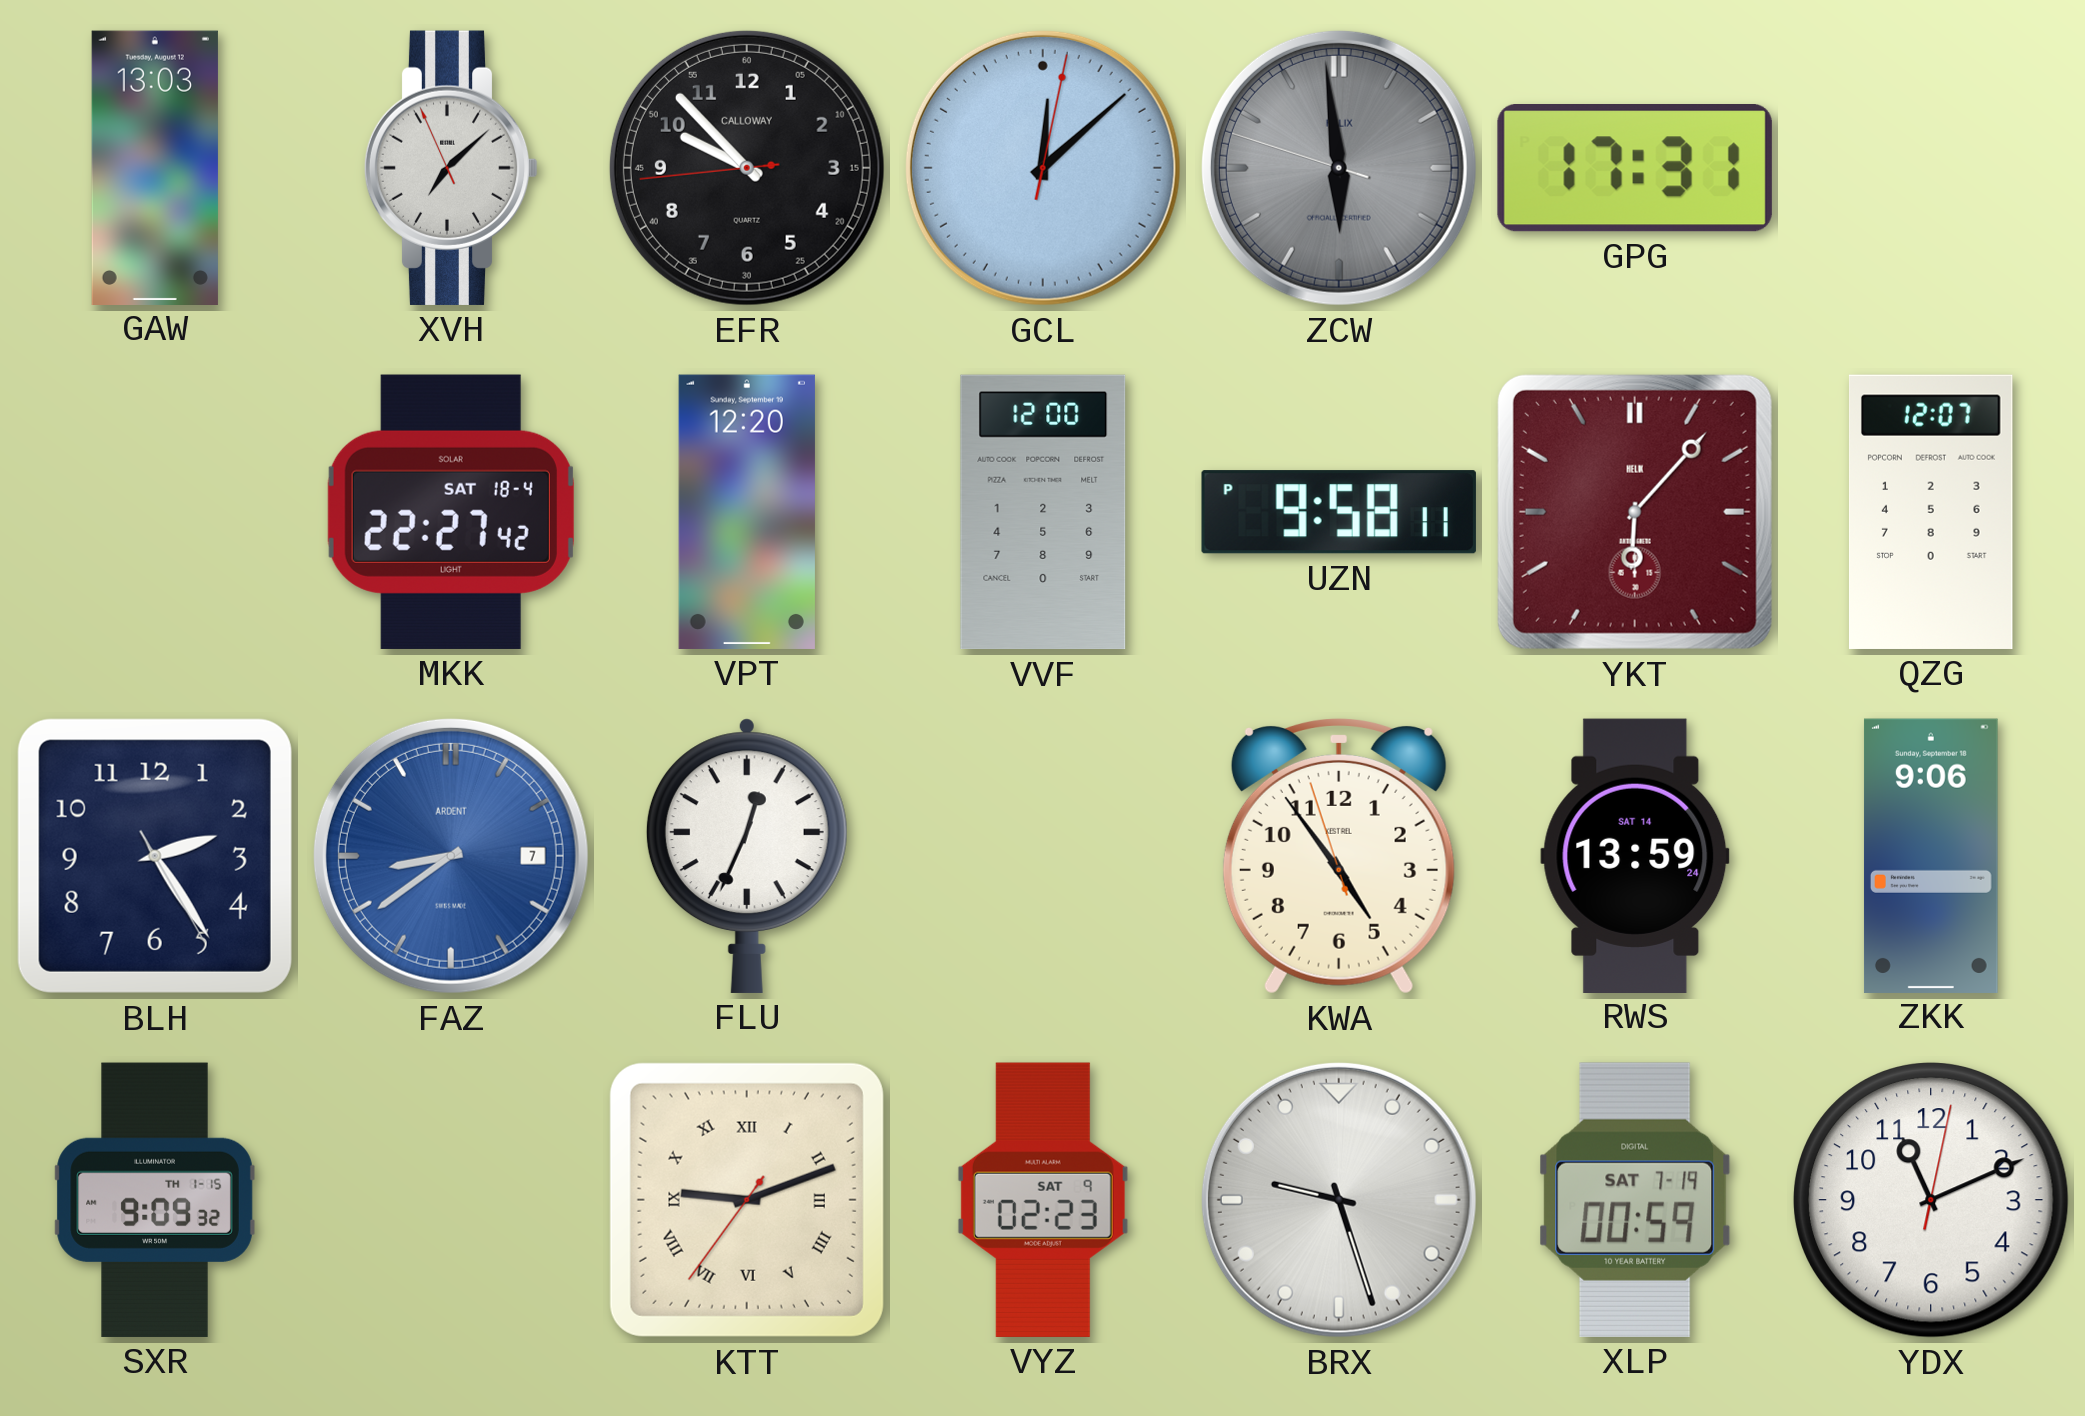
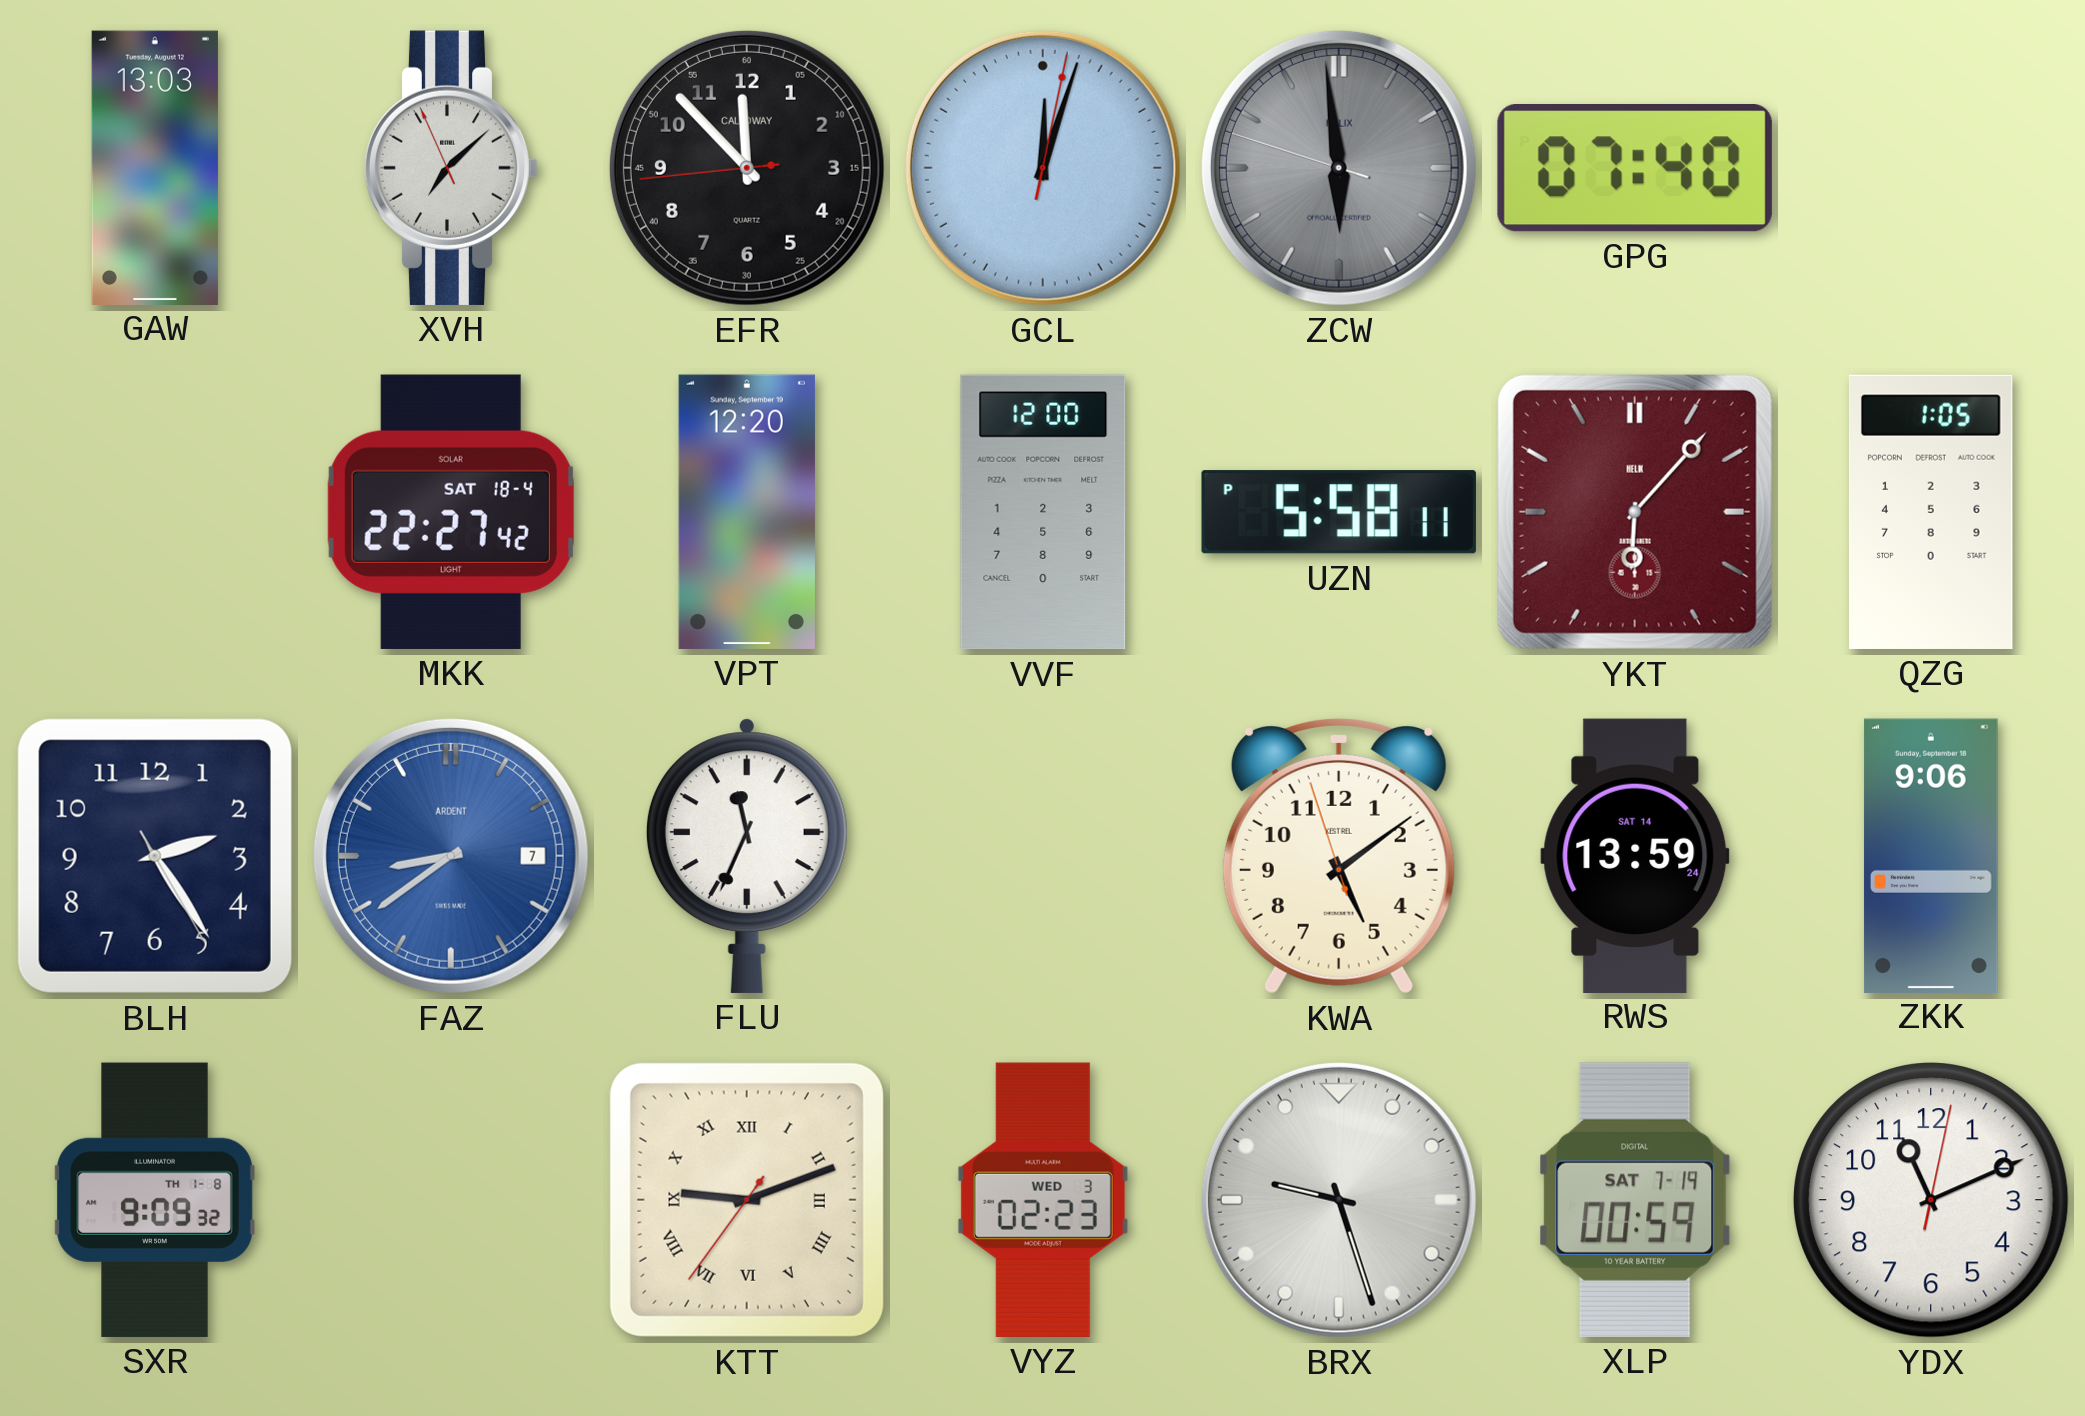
EFR: 9:52 -> 11:52
GCL: 12:08 -> 12:03
GPG: 17:31 -> 07:40
UZN: 9:58 -> 5:58
QZG: 12:07 -> 1:05
FLU: 12:34 -> 11:34
KWA: 4:53 -> 5:08
SXR date: TH 1-15 -> TH 1-8
VYZ date: SAT 9 -> WED 3
